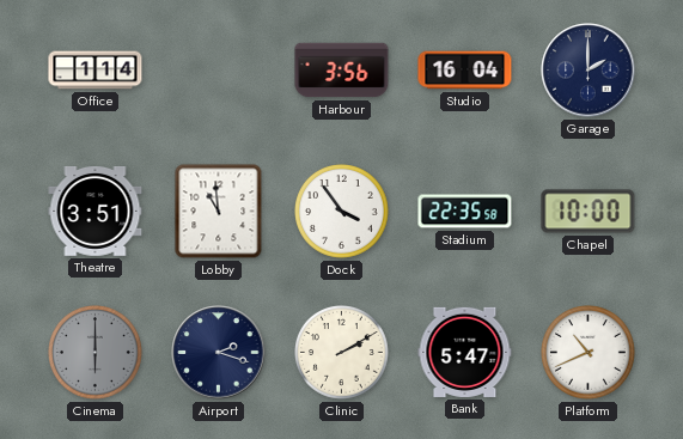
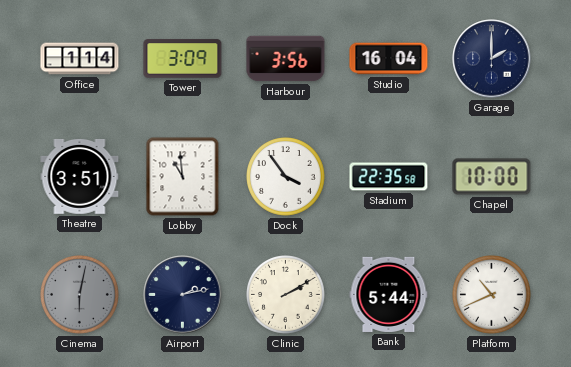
Tower: none -> 3:09
Cinema: 6:00 -> 6:02
Airport: 2:18 -> 2:13
Bank: 5:47 -> 5:44
